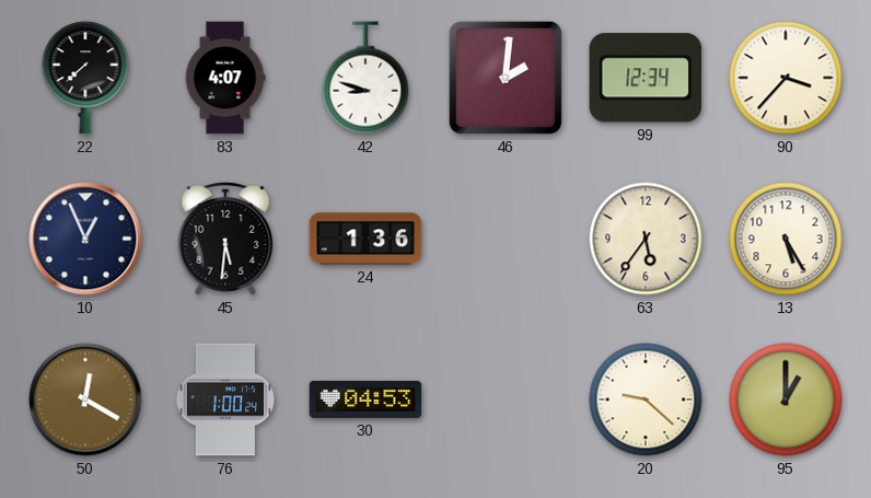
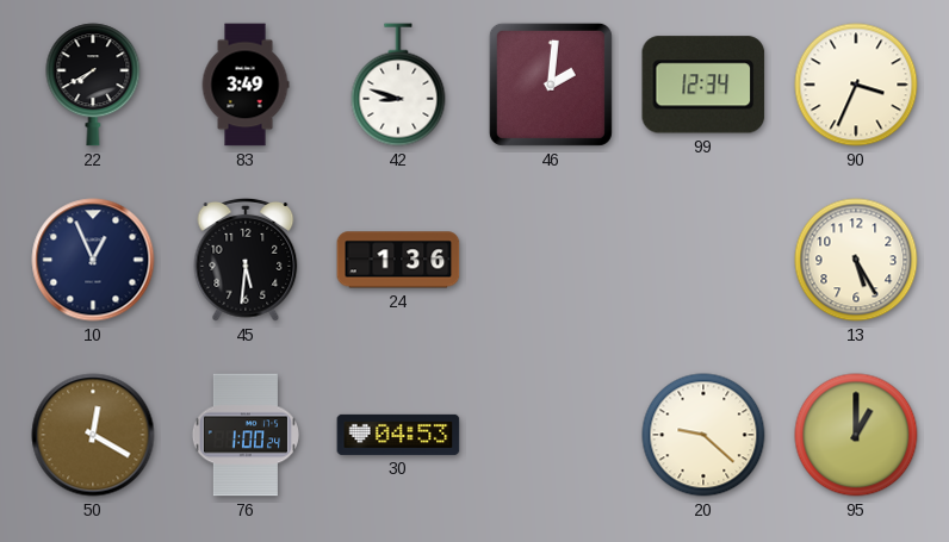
22: 7:38 -> 7:40
83: 4:07 -> 3:49
90: 3:37 -> 3:34
63: 5:36 -> none
